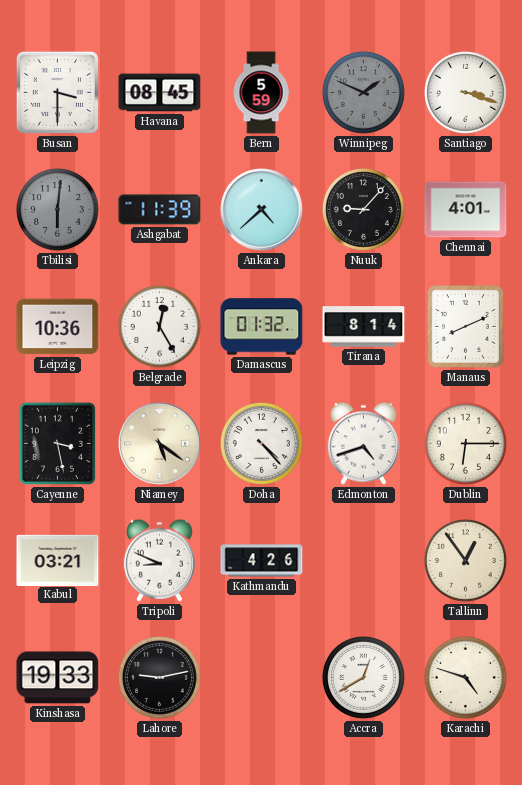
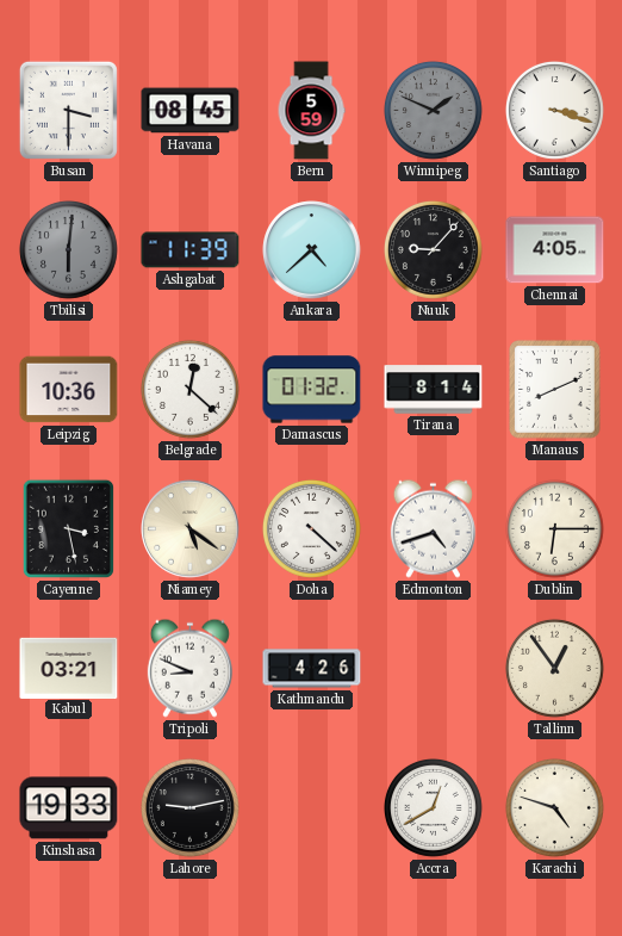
Chennai: 4:01 -> 4:05
Belgrade: 12:25 -> 12:22
Doha: 4:23 -> 4:22
